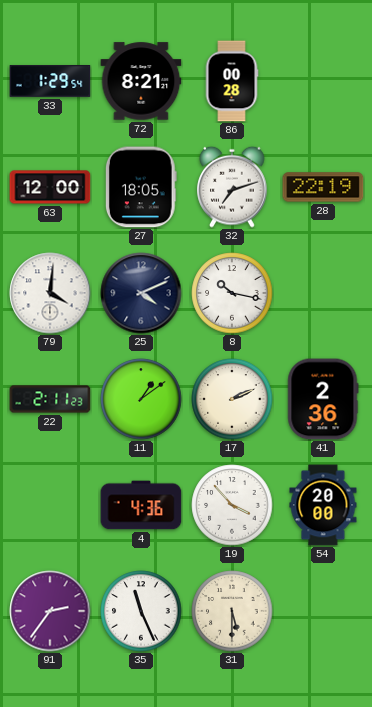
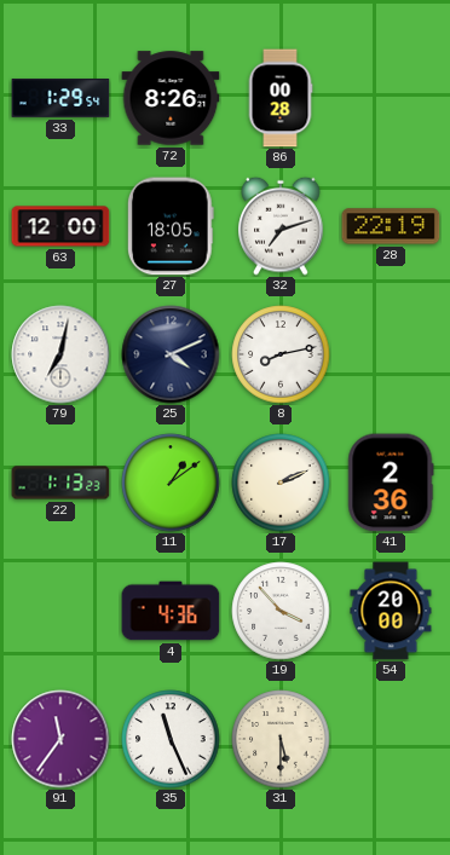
72: 8:21 -> 8:26
79: 4:01 -> 7:02
8: 10:17 -> 8:13
22: 2:11 -> 1:13
91: 2:36 -> 11:36
